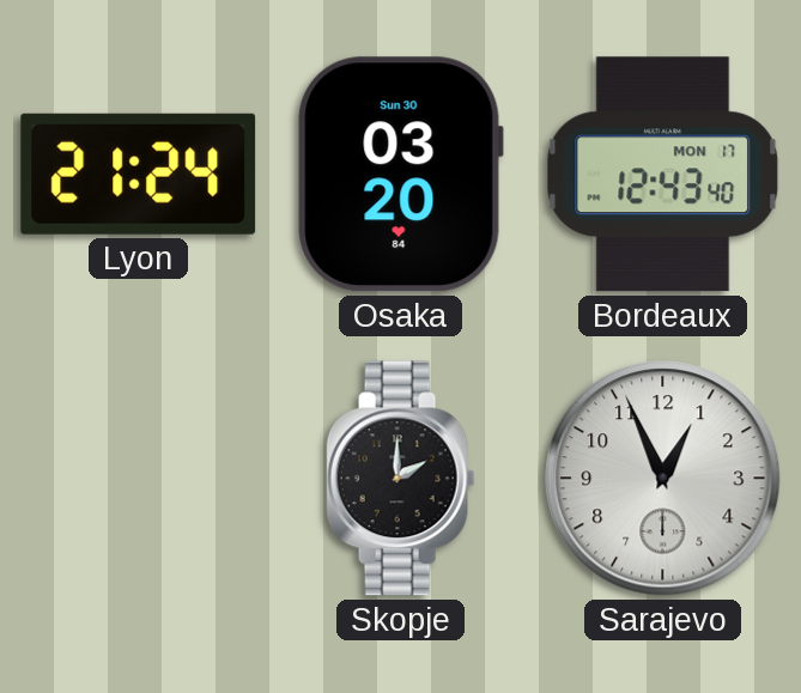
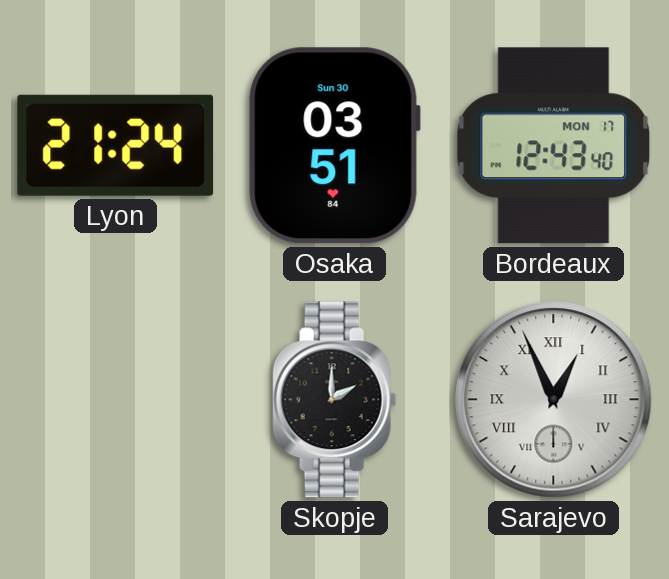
Osaka: 03:20 -> 03:51
Sarajevo numerals: Arabic -> Roman
